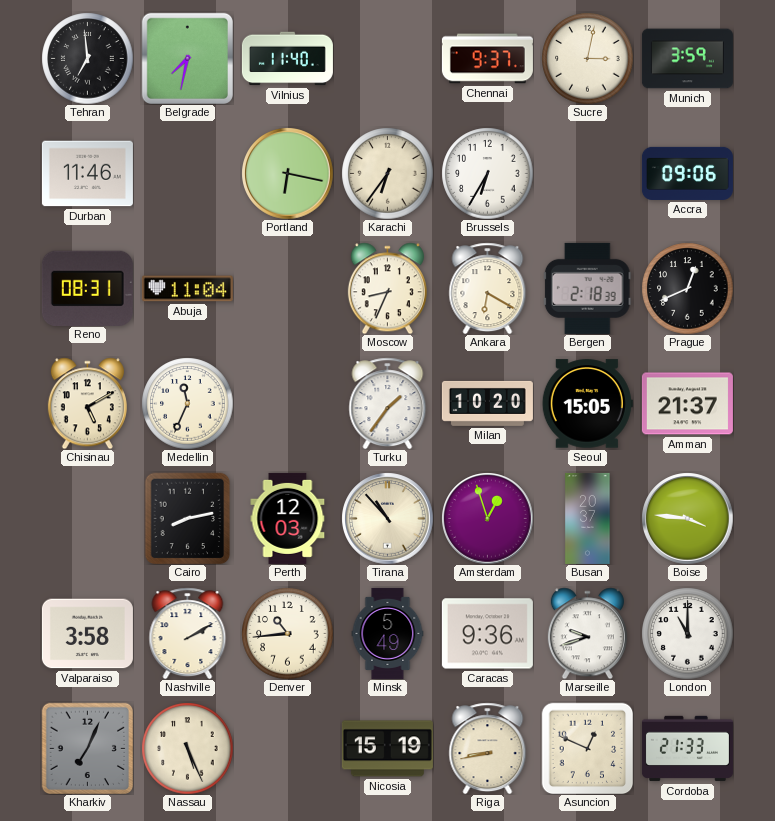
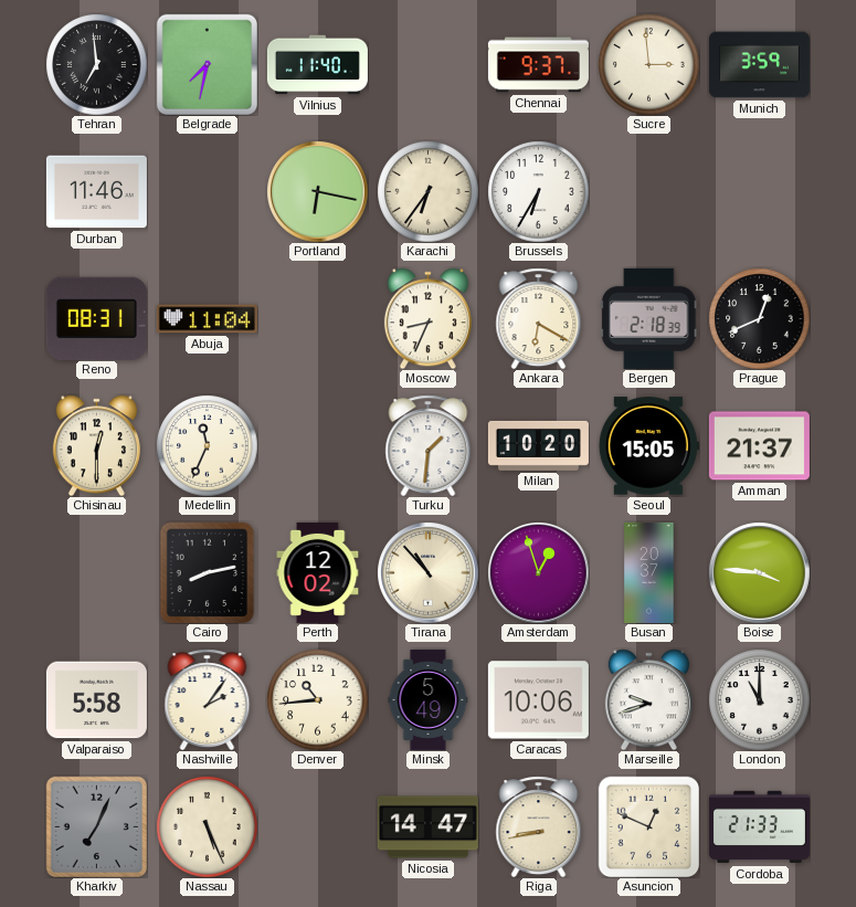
Sucre: 3:02 -> 2:59
Accra: 09:06 -> none
Chisinau: 5:10 -> 12:30
Turku: 1:36 -> 1:31
Perth: 12:03 -> 12:02
Valparaiso: 3:58 -> 5:58
Nashville: 2:10 -> 2:06
Caracas: 9:36 -> 10:06
Nicosia: 15:19 -> 14:47
